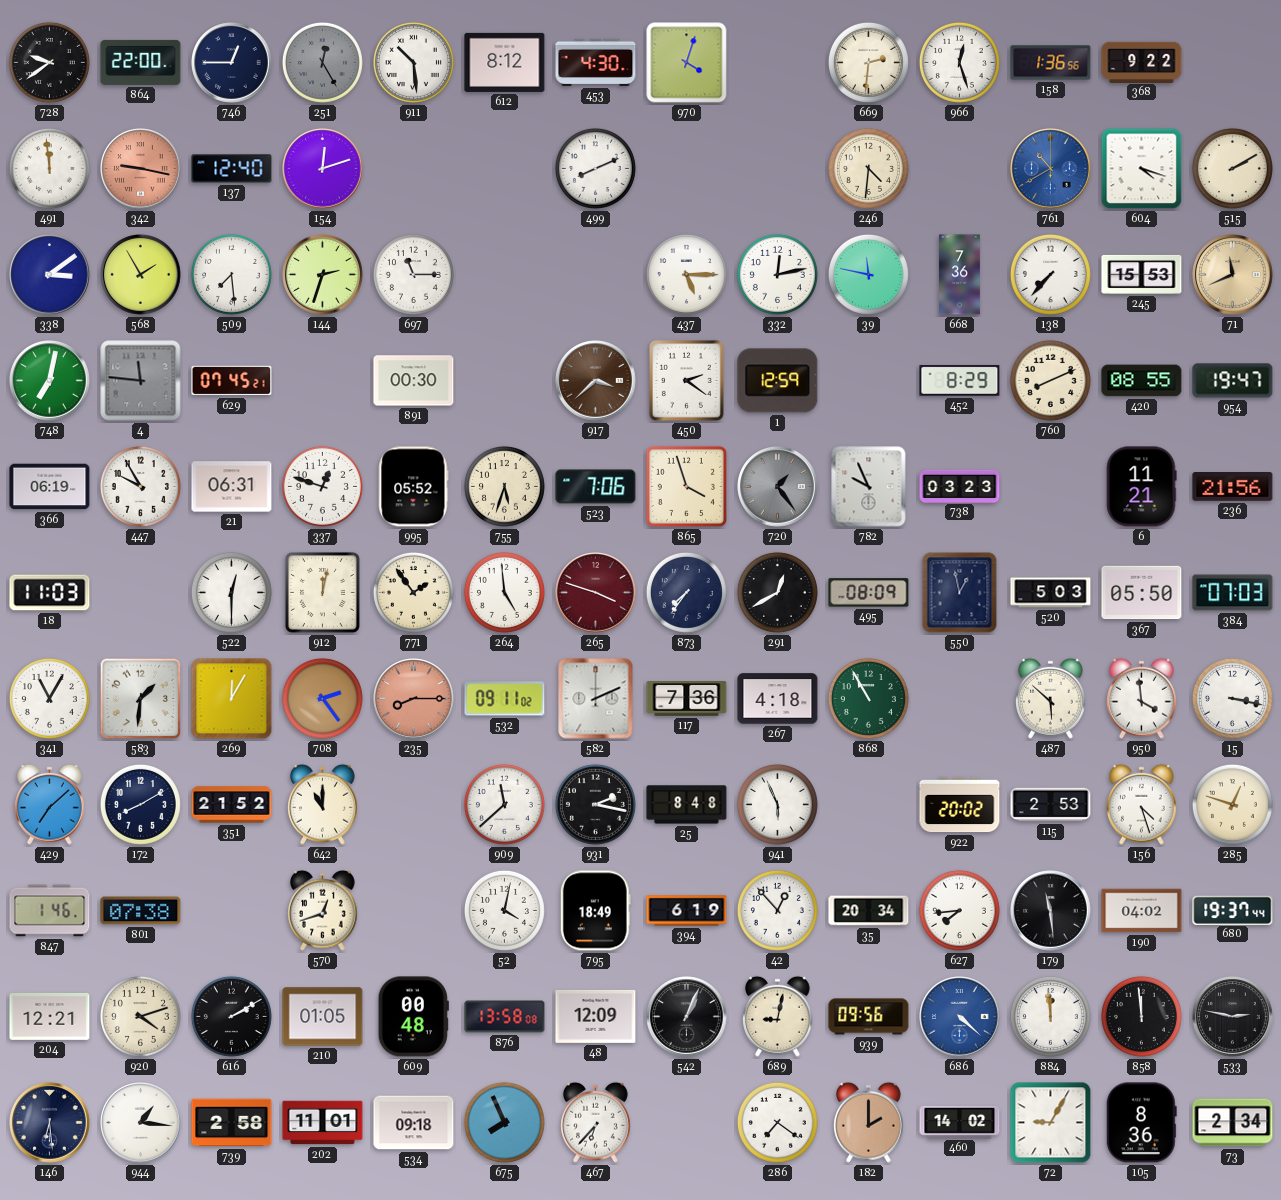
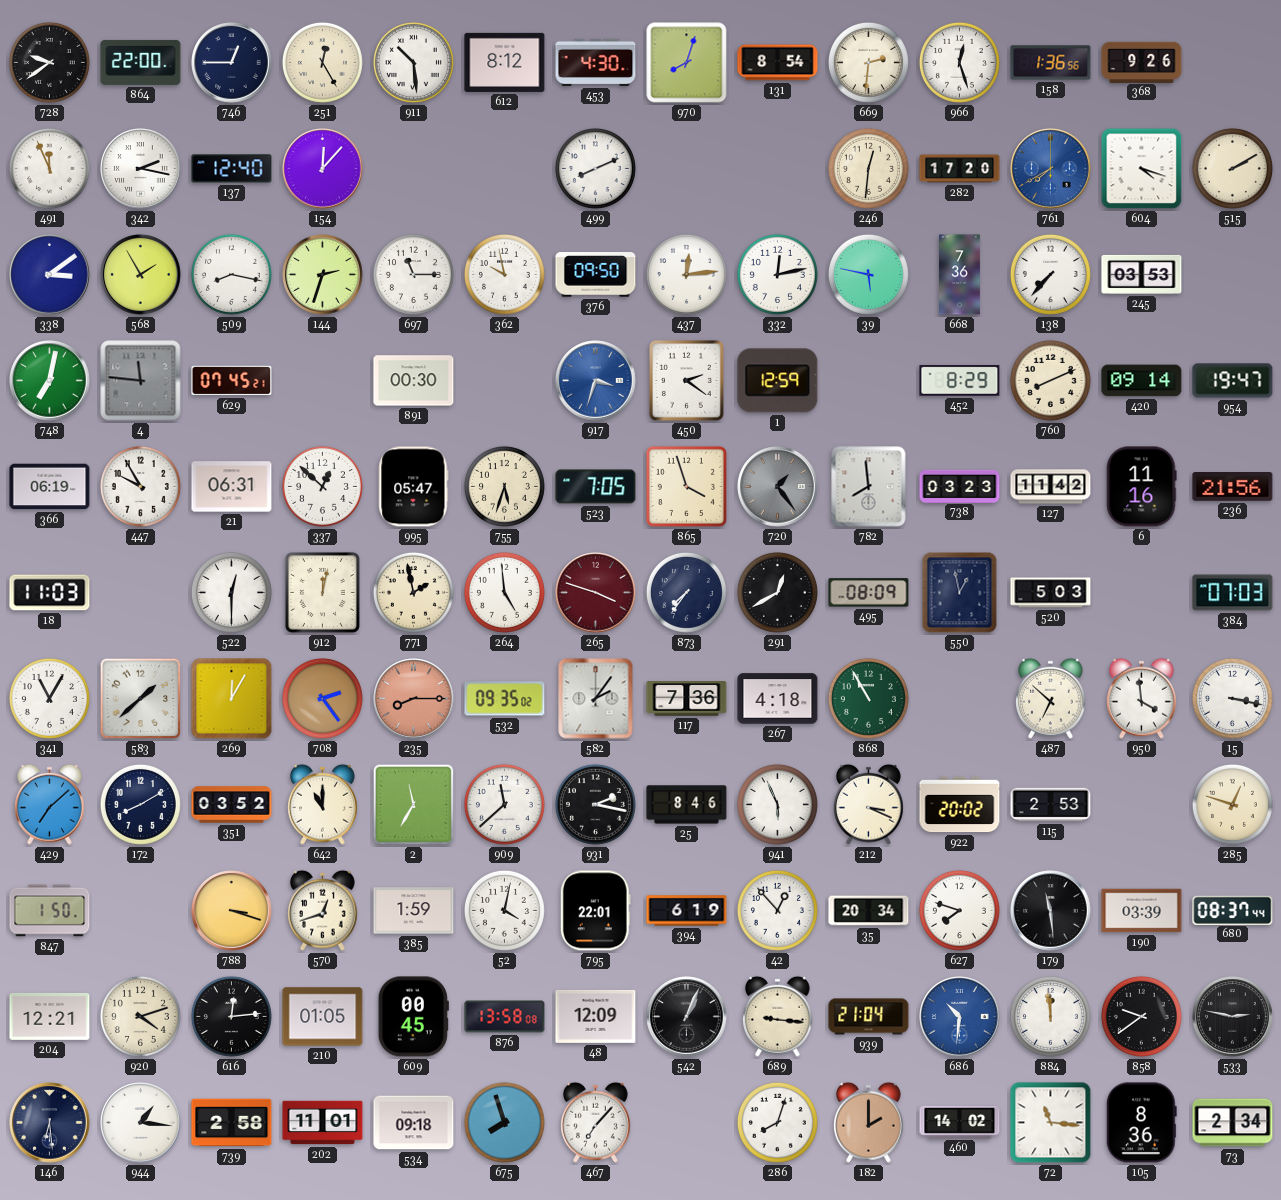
251 dial: grey -> cream
970: 4:03 -> 8:03
131: none -> 8:54
368: 9:22 -> 9:26
491: 11:59 -> 11:56
342: 9:17 -> 2:17
342 dial: salmon -> white
154: 12:12 -> 12:07
246: 4:31 -> 12:31
282: none -> 17:20
761: 10:40 -> 7:40
509: 7:29 -> 8:17
362: none -> 9:58
376: none -> 09:50
437: 5:15 -> 12:14
39: 11:47 -> 5:47
245: 15:53 -> 03:53
71: 11:41 -> none
917: 3:38 -> 3:33
917 dial: brown -> blue
420: 08:55 -> 09:14
337: 12:48 -> 12:52
995: 05:52 -> 05:47
523: 7:06 -> 7:05
782: 9:56 -> 7:59
127: none -> 11:42
6: 11:21 -> 11:16
771: 1:54 -> 1:58
367: 05:50 -> none
583: 1:31 -> 1:38
532: 09:11 -> 09:35
582: 2:11 -> 2:06
487: 5:52 -> 6:52
351: 21:52 -> 03:52
2: none -> 11:35
25: 8:48 -> 8:46
212: none -> 3:19
156: 4:27 -> none
847: 1:46 -> 1:50
801: 07:38 -> none
788: none -> 3:18
385: none -> 1:59
795: 18:49 -> 22:01
627: 7:44 -> 7:48
190: 04:02 -> 03:39
680: 19:37 -> 08:37
616: 2:10 -> 12:14
609: 00:48 -> 00:45
689: 9:02 -> 9:16
939: 09:56 -> 21:04
686: 4:22 -> 10:31
858: 11:59 -> 9:39
675: 7:56 -> 7:57
467: 6:37 -> 7:07
286: 7:21 -> 8:03
72: 9:05 -> 11:16
